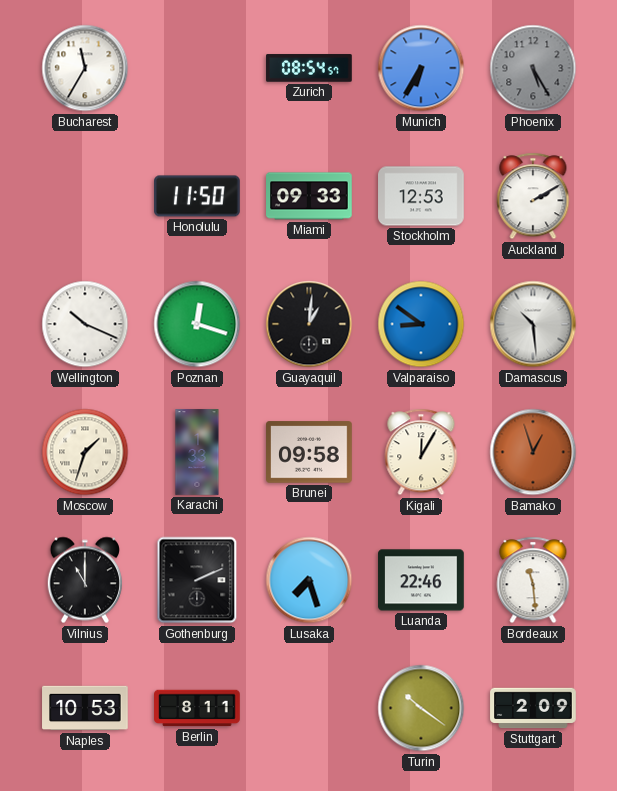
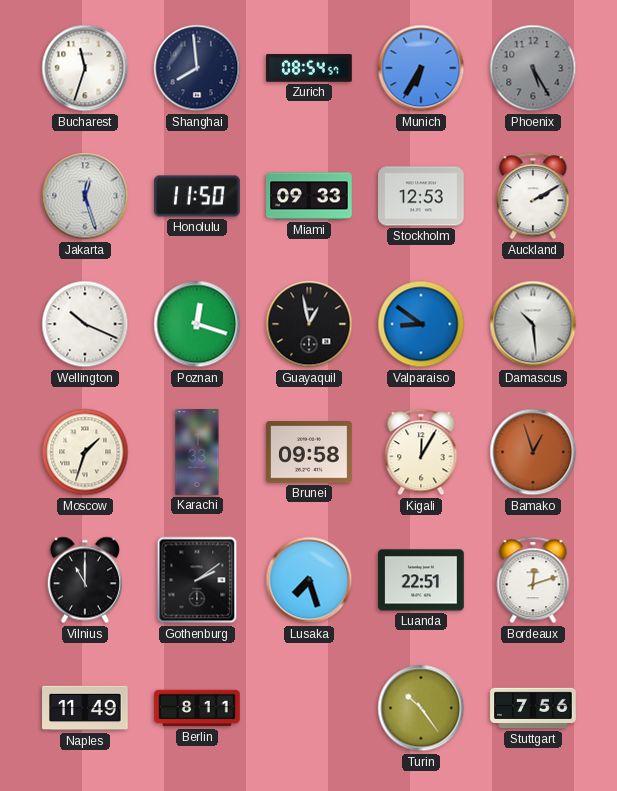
Bucharest: 11:35 -> 11:33
Shanghai: none -> 7:59
Jakarta: none -> 12:27
Guayaquil: 1:01 -> 12:58
Gothenburg: 2:11 -> 2:09
Luanda: 22:46 -> 22:51
Bordeaux: 11:29 -> 12:12
Naples: 10:53 -> 11:49
Turin: 10:21 -> 10:24
Stuttgart: 2:09 -> 7:56
